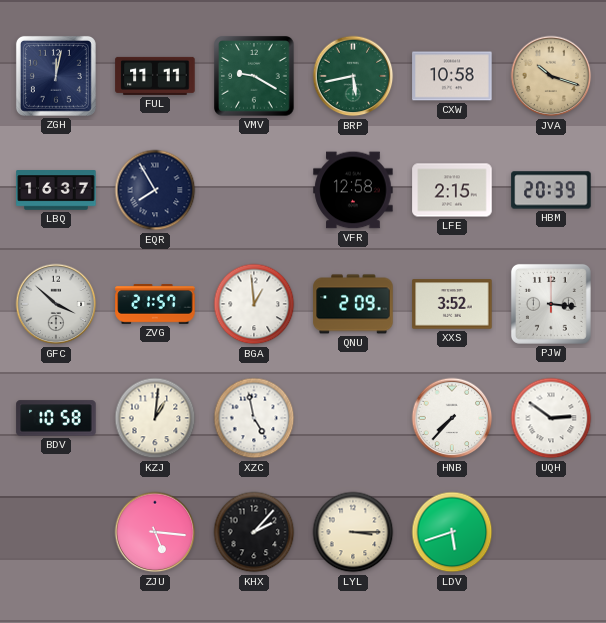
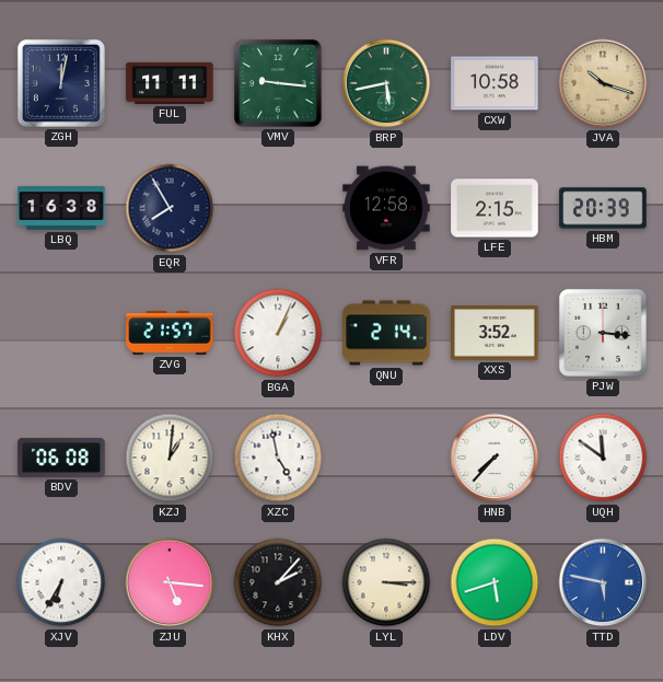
VMV: 9:20 -> 9:16
LBQ: 16:37 -> 16:38
GFC: 3:52 -> none
BGA: 12:59 -> 1:04
QNU: 2:09 -> 2:14
BDV: 10:58 -> 06:08
UQH: 2:51 -> 11:51
XJV: none -> 6:35
TTD: none -> 5:47
